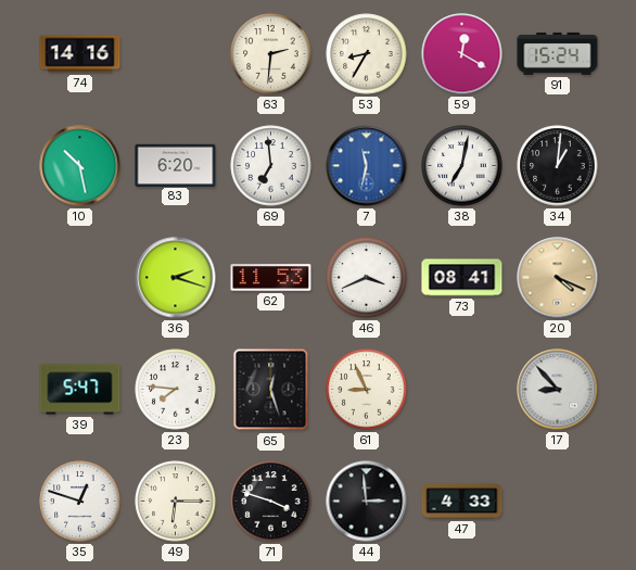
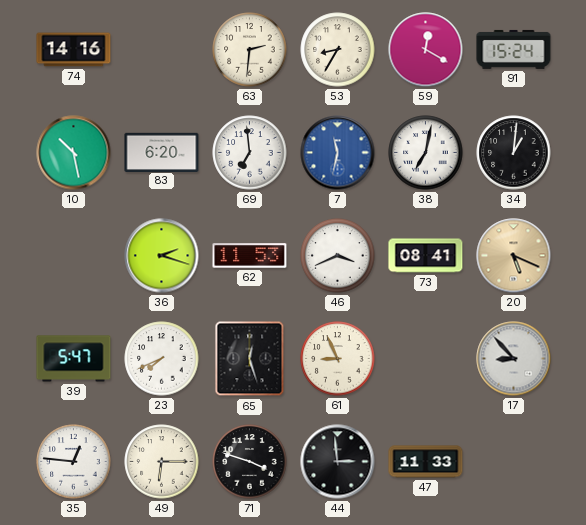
20: 4:19 -> 5:19
23: 7:46 -> 7:41
35: 12:48 -> 12:46
47: 4:33 -> 11:33
